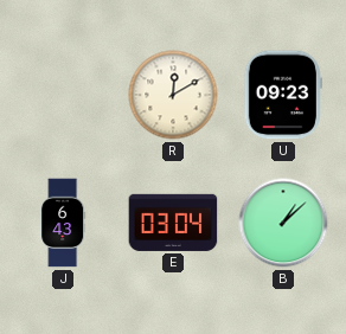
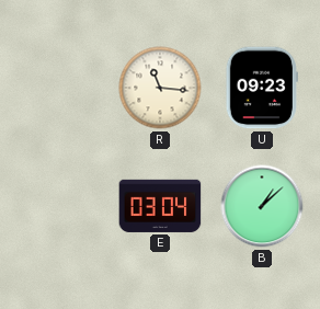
R: 12:10 -> 11:16
J: 6:43 -> none
